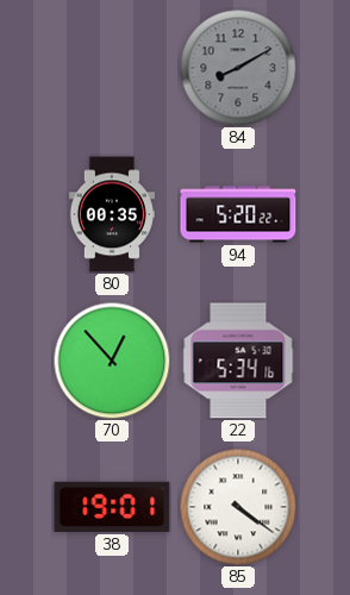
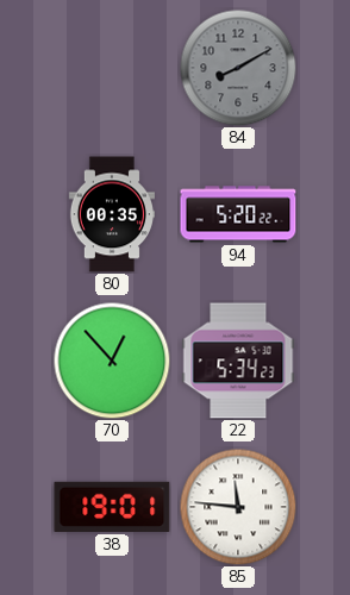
22: 5:34:16 -> 5:34:23
85: 4:21 -> 11:46
